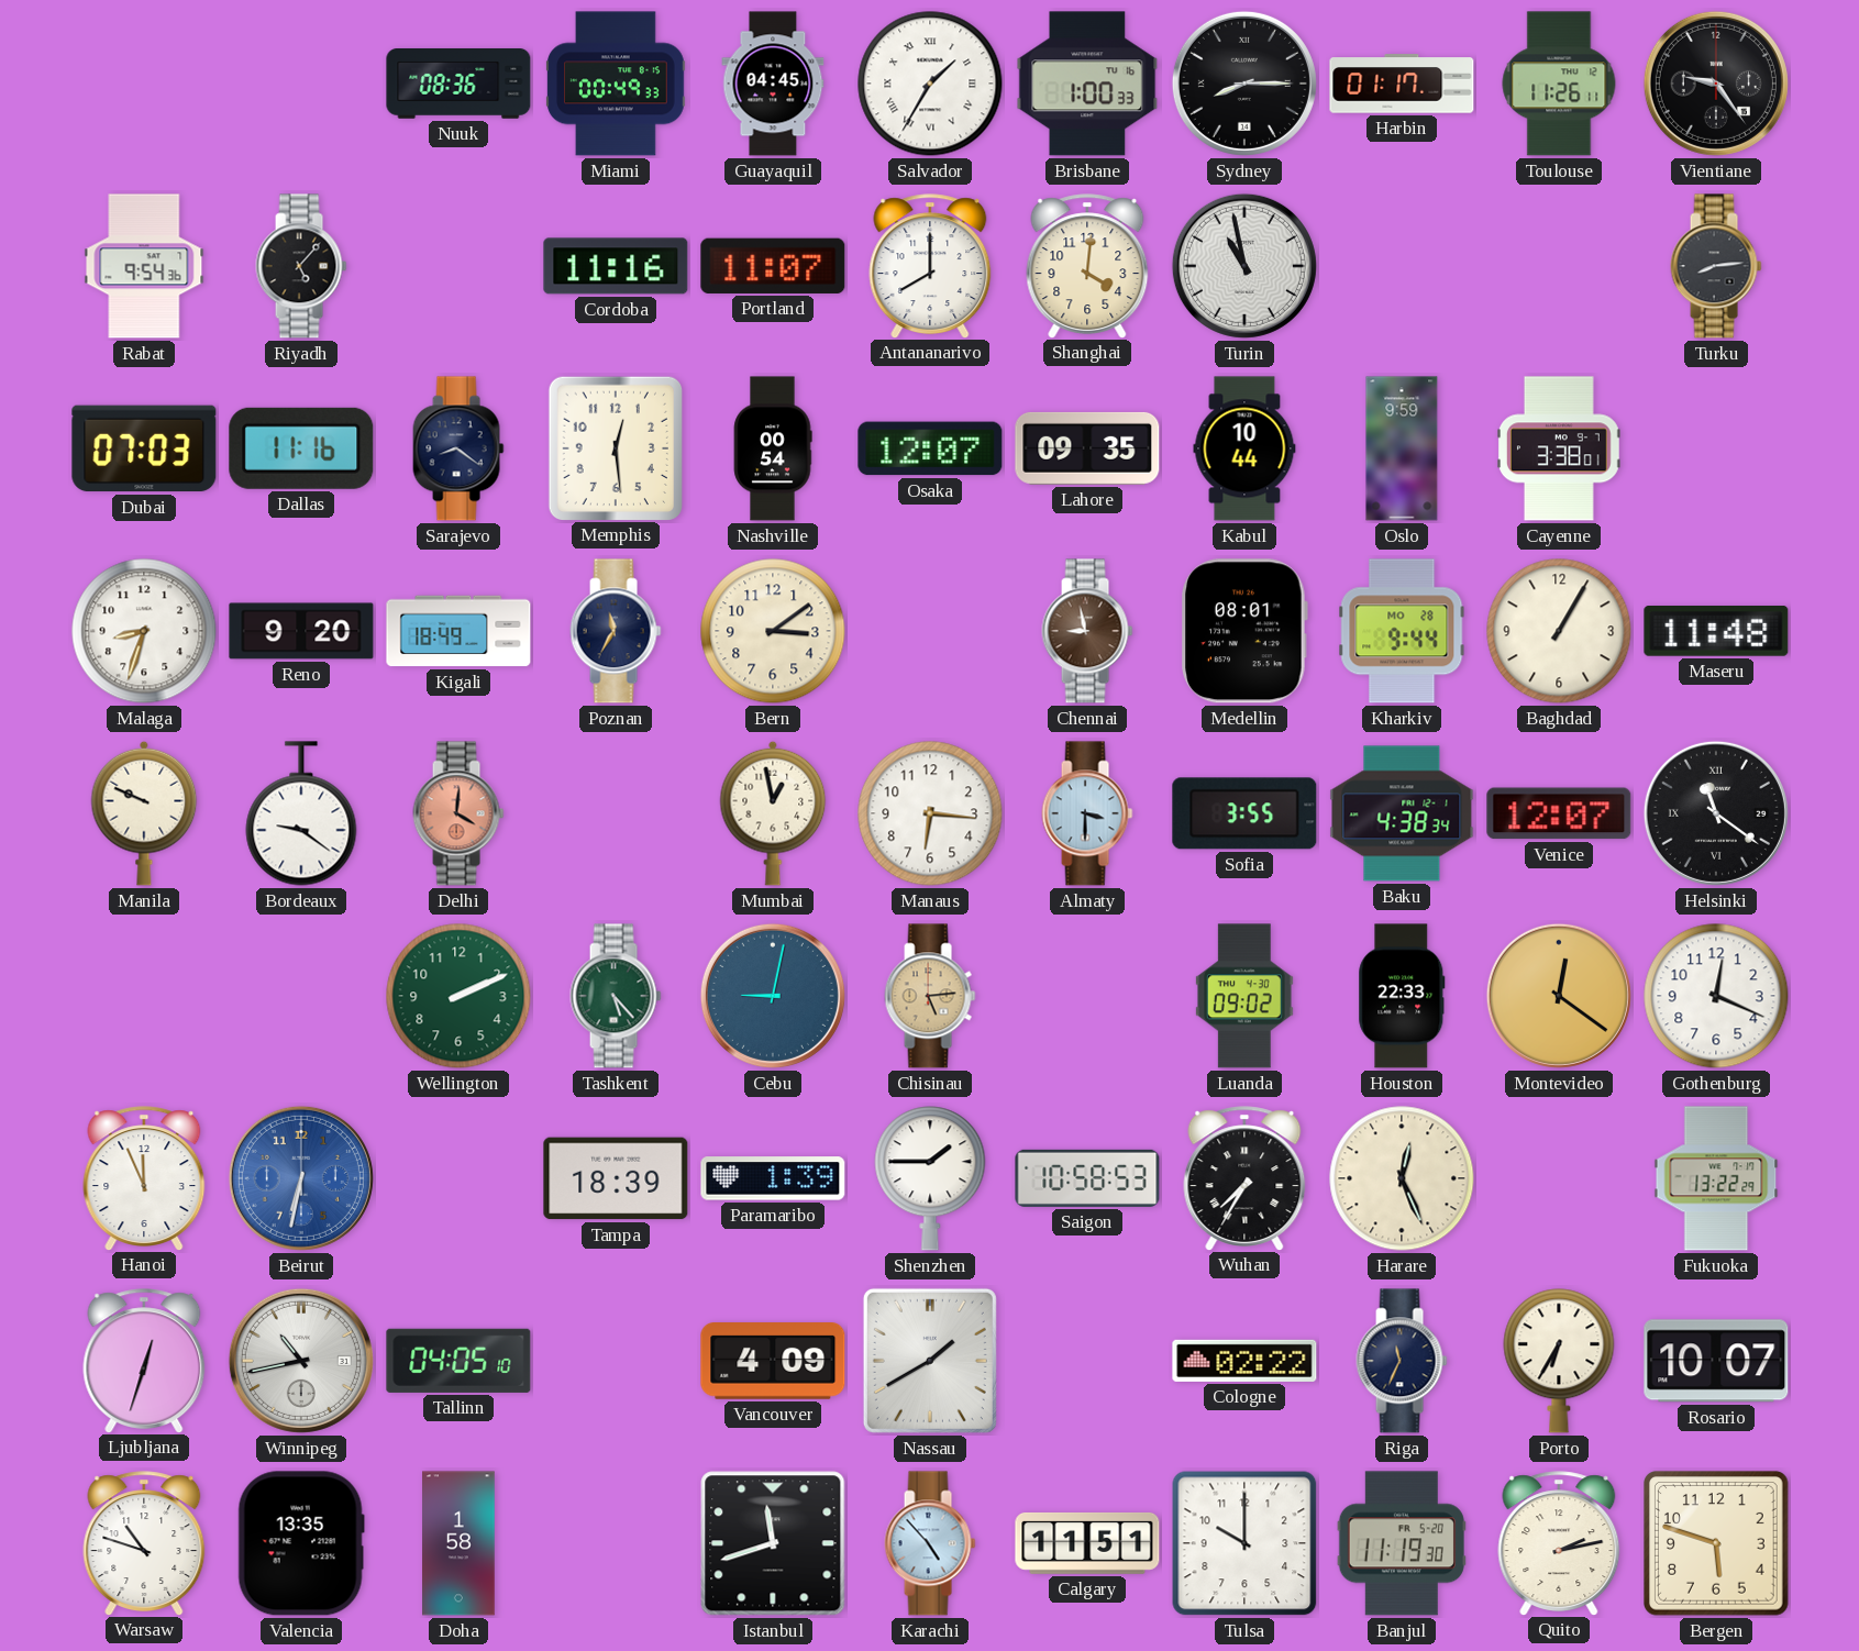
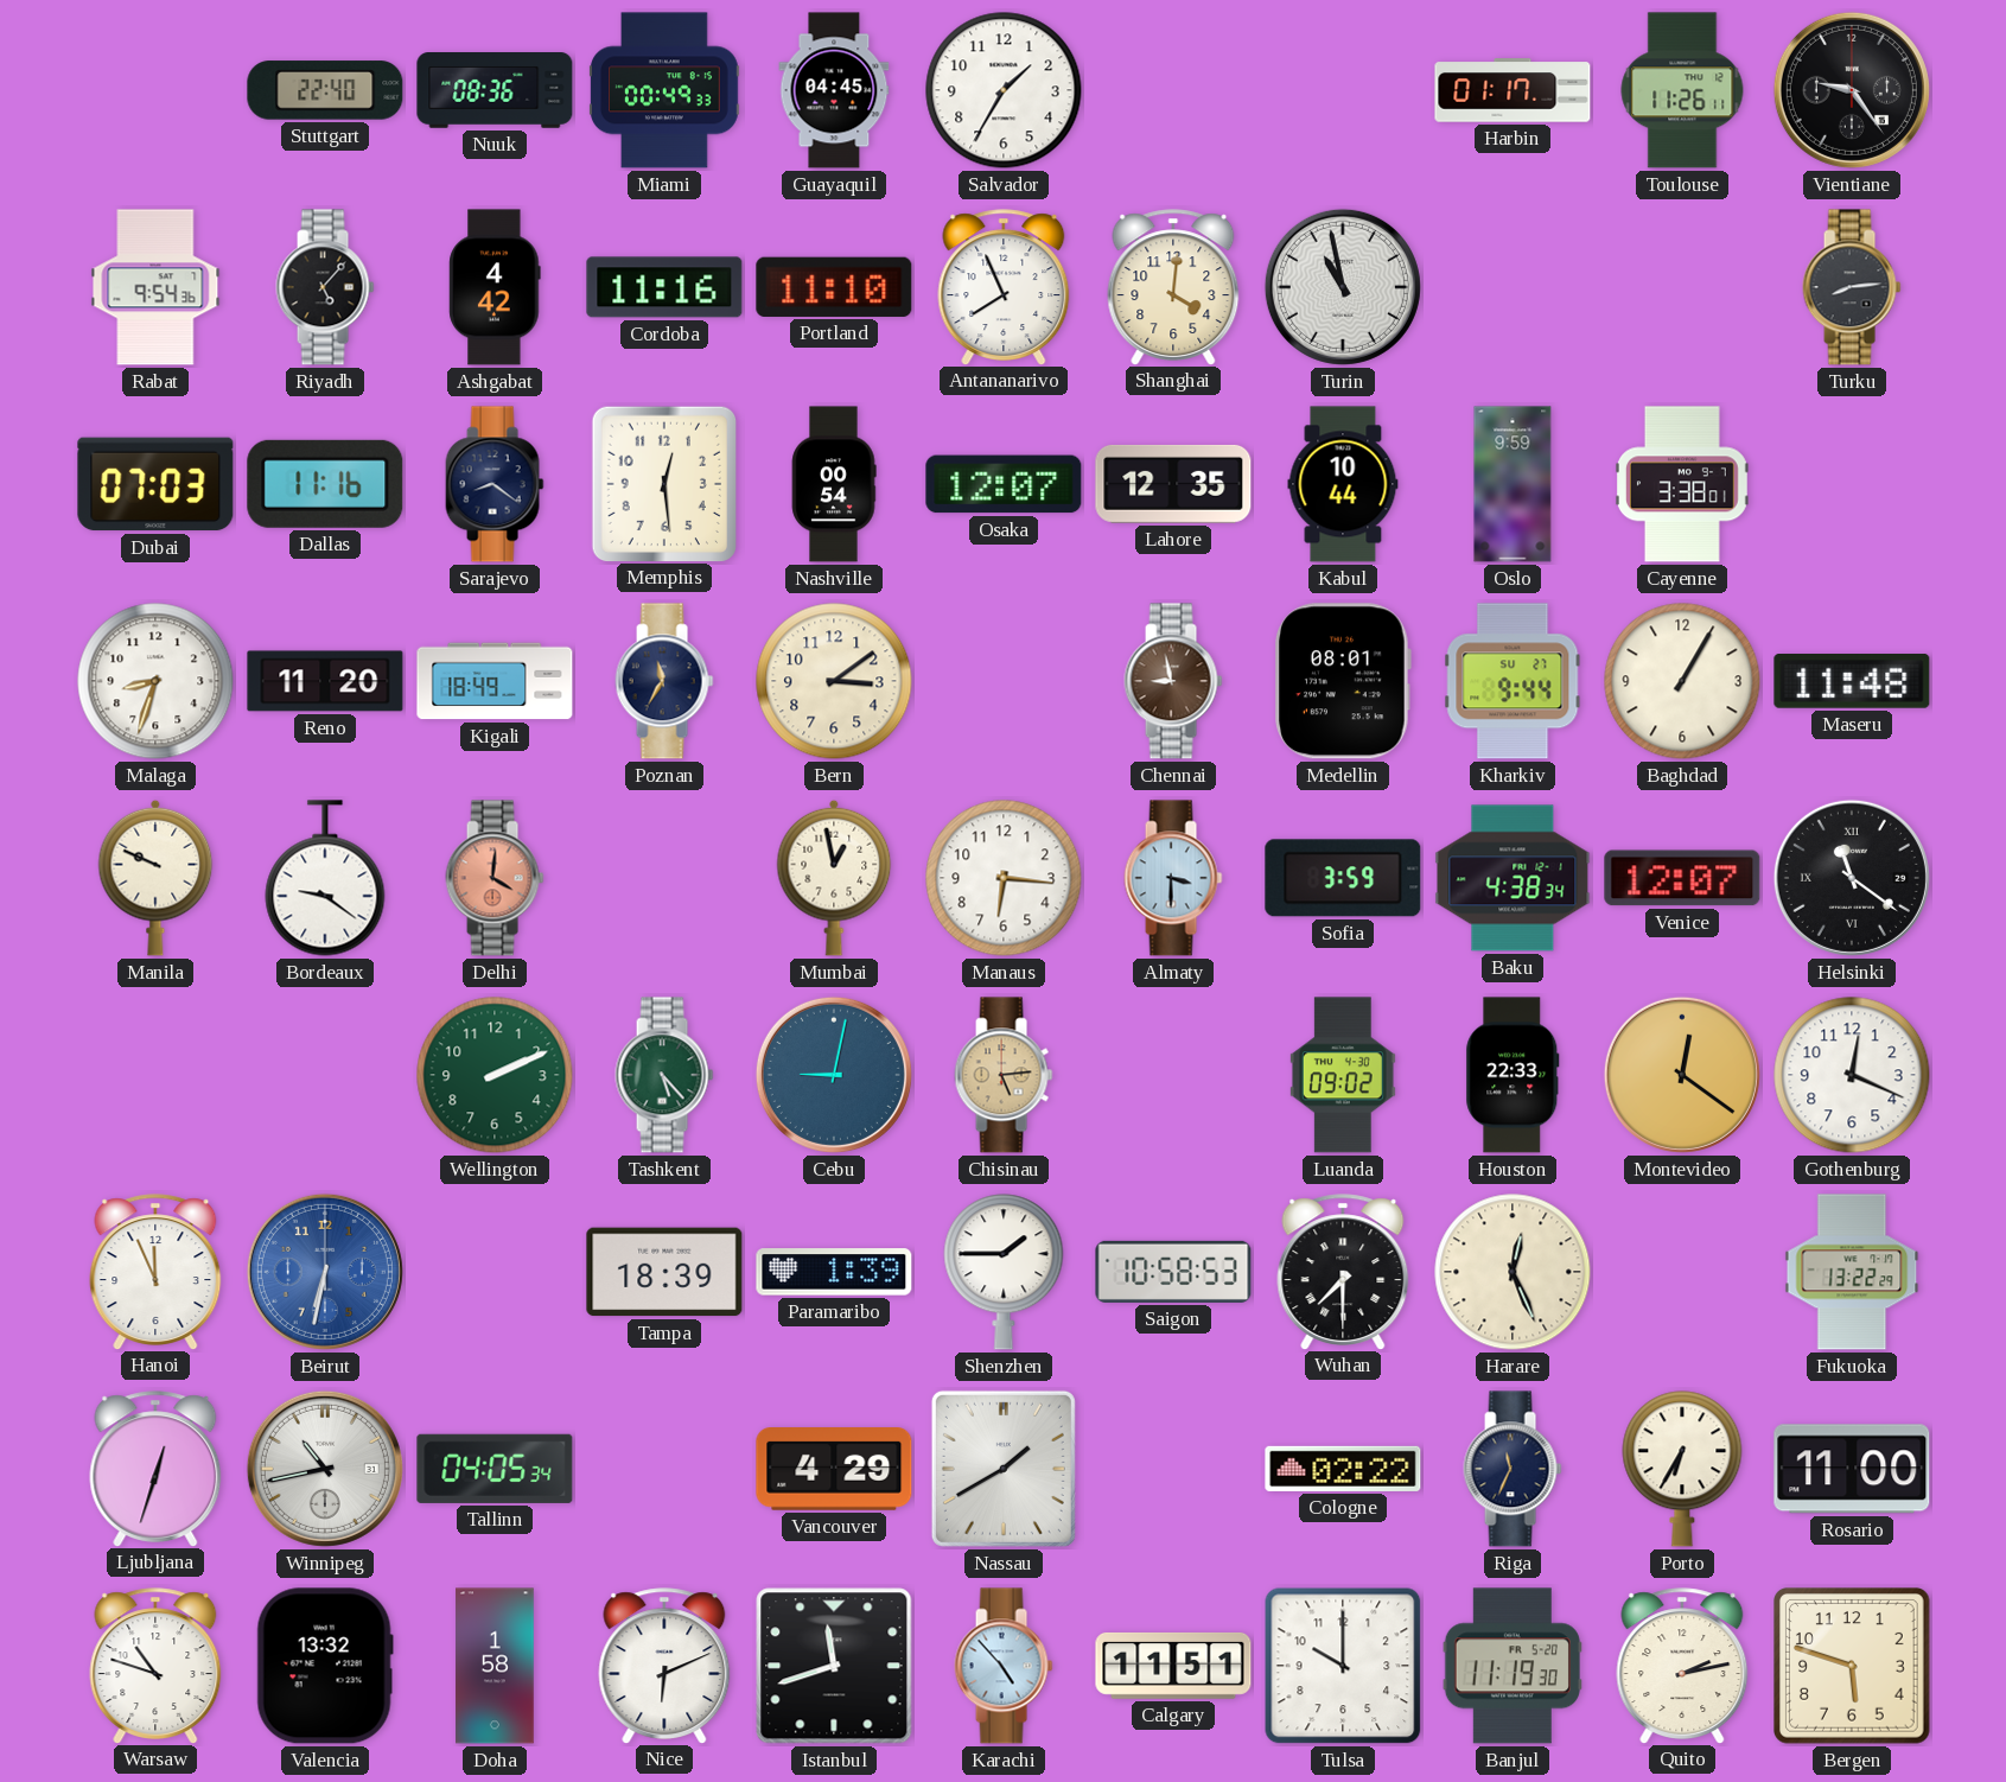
Stuttgart: none -> 22:40
Salvador numerals: Roman -> Arabic
Brisbane: 1:00 -> none
Sydney: 8:15 -> none
Ashgabat: none -> 4:42
Portland: 11:07 -> 11:10
Antananarivo: 8:00 -> 7:56
Lahore: 09:35 -> 12:35
Reno: 9:20 -> 11:20
Kharkiv date: MO 28 -> SU 27
Sofia: 3:55 -> 3:59
Wuhan: 7:35 -> 7:30
Tallinn: 04:05:10 -> 04:05:34
Vancouver: 4:09 -> 4:29
Rosario: 10:07 -> 11:00
Valencia: 13:35 -> 13:32
Nice: none -> 6:11
